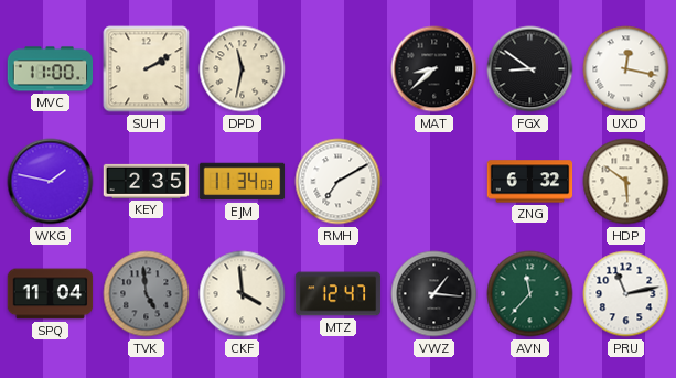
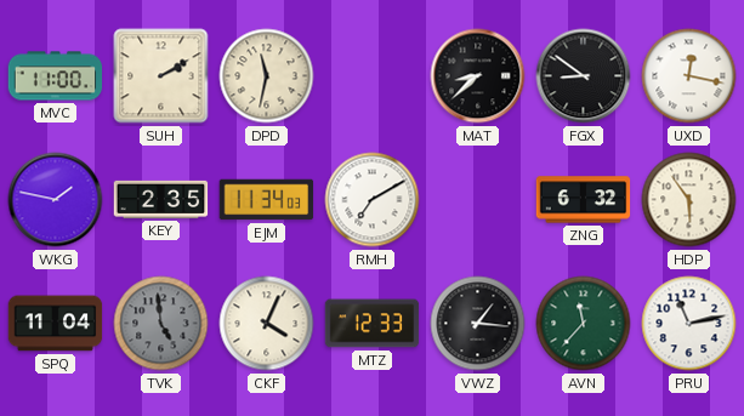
HDP: 5:51 -> 5:54
CKF: 3:59 -> 4:04
MTZ: 12:47 -> 12:33
